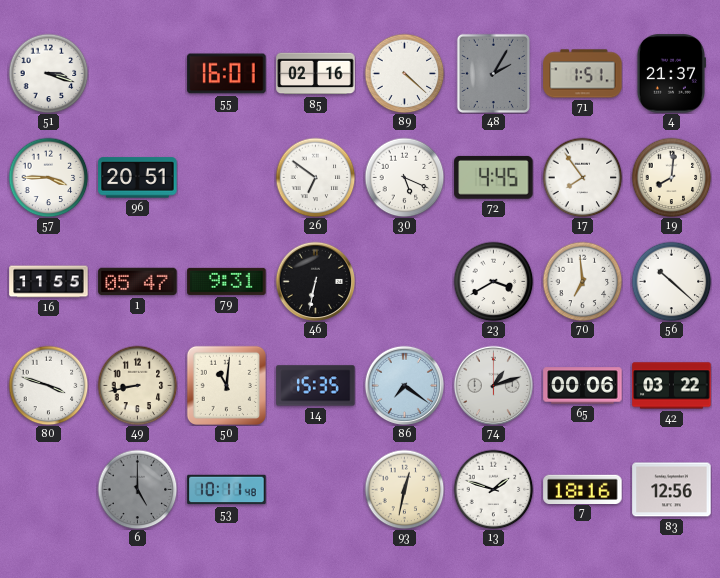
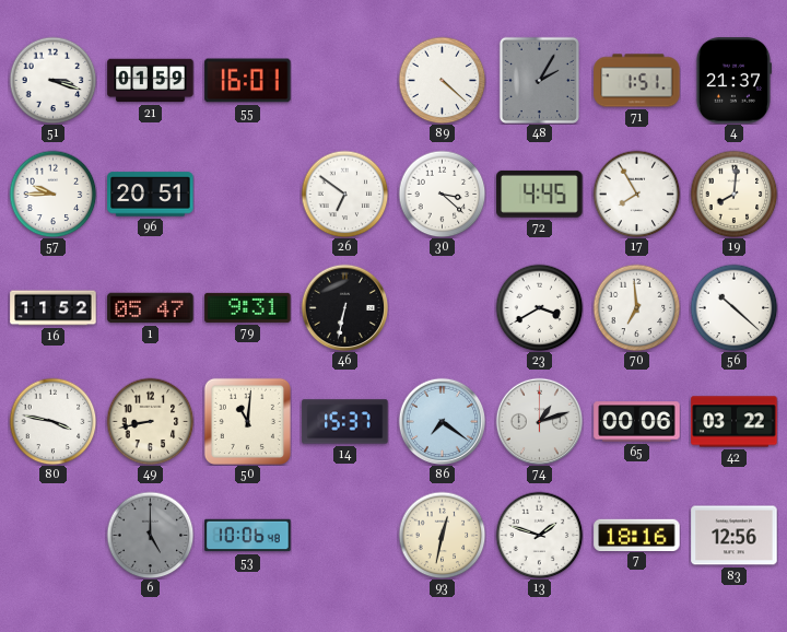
21: none -> 01:59
85: 02:16 -> none
57: 3:45 -> 9:45
30: 5:19 -> 3:22
17: 7:54 -> 7:55
16: 11:55 -> 11:52
80: 3:48 -> 3:47
14: 15:35 -> 15:37
53: 10:11 -> 10:06
